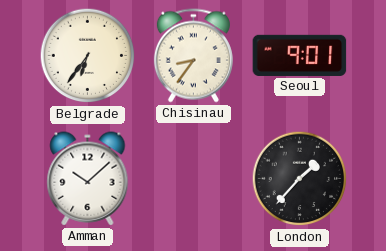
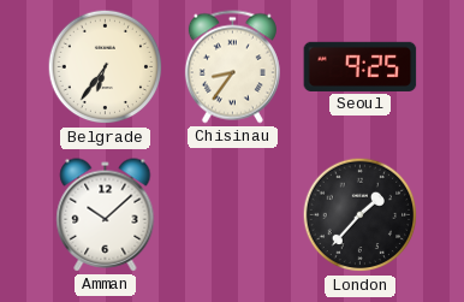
Seoul: 9:01 -> 9:25
